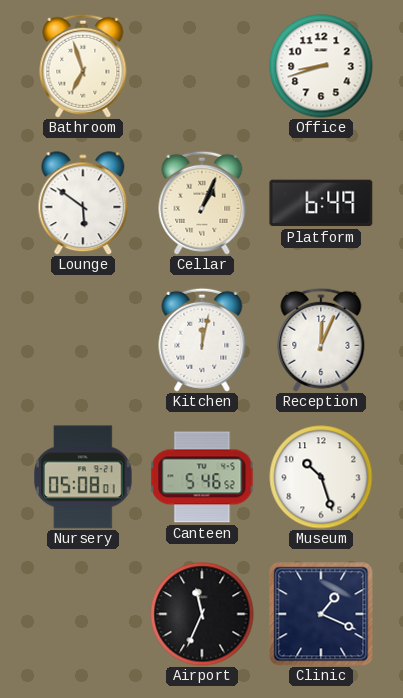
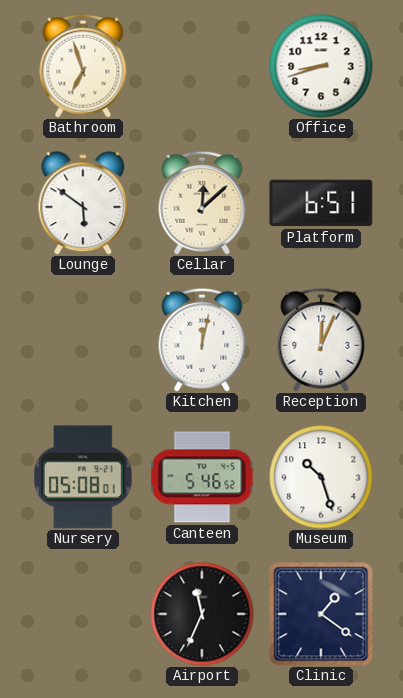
Cellar: 1:04 -> 12:08
Platform: 6:49 -> 6:51
Clinic: 1:19 -> 1:21
